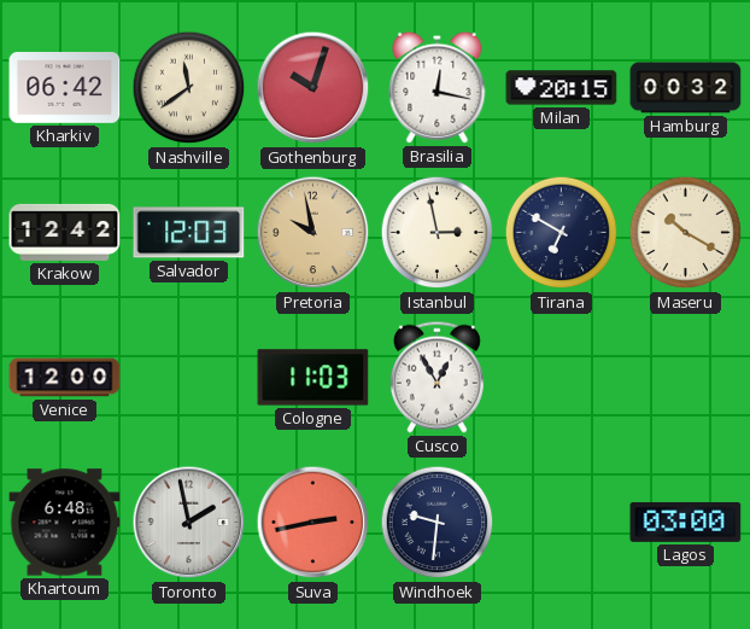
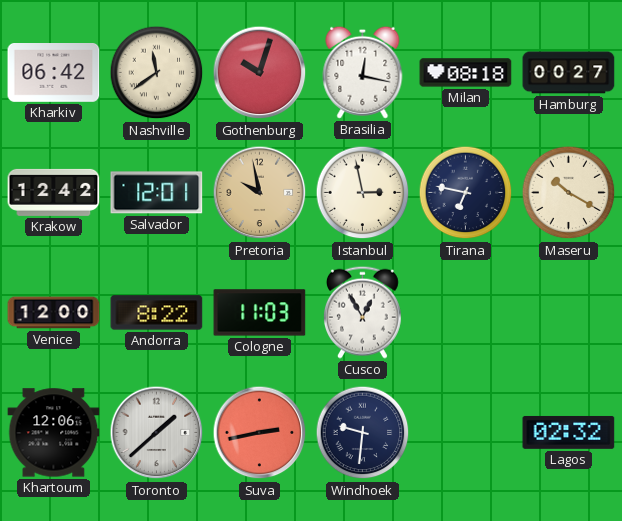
Milan: 20:15 -> 08:18
Hamburg: 00:32 -> 00:27
Salvador: 12:03 -> 12:01
Tirana: 6:50 -> 6:47
Andorra: none -> 8:22
Khartoum: 6:48 -> 12:06
Toronto: 1:58 -> 1:38
Lagos: 03:00 -> 02:32
